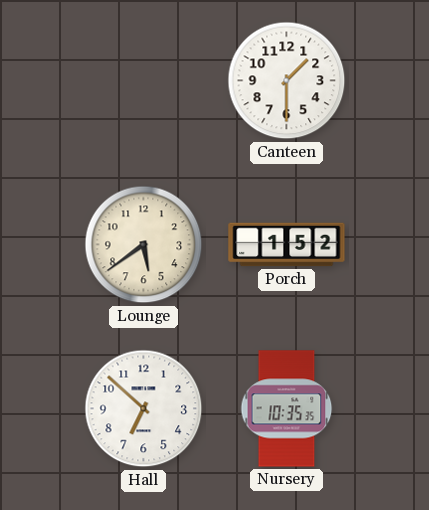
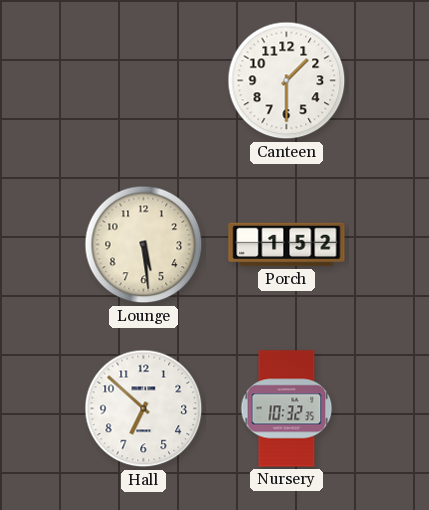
Lounge: 5:39 -> 5:29
Nursery: 10:35 -> 10:32
